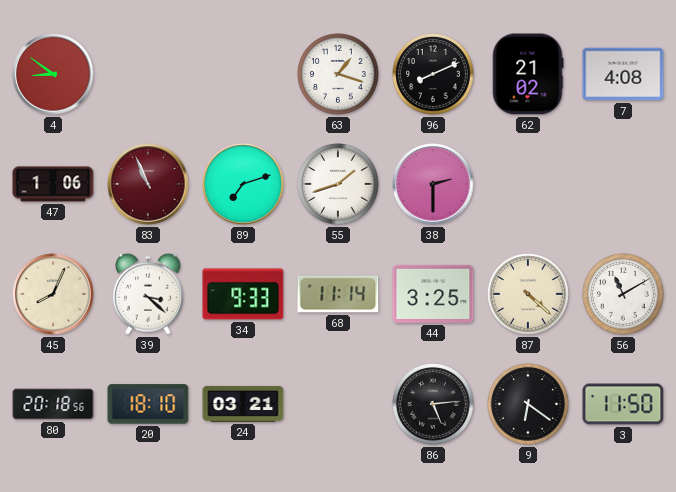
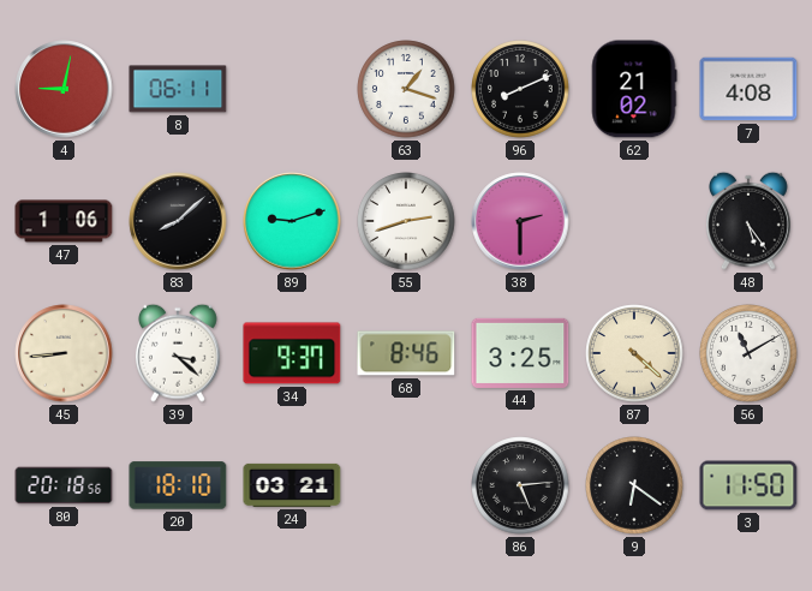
4: 8:51 -> 9:02
8: none -> 06:11
83: 10:56 -> 8:08
83 dial: burgundy -> black
89: 7:12 -> 9:12
55: 1:42 -> 2:42
48: none -> 5:24
45: 8:04 -> 8:44
34: 9:33 -> 9:37
68: 11:14 -> 8:46
